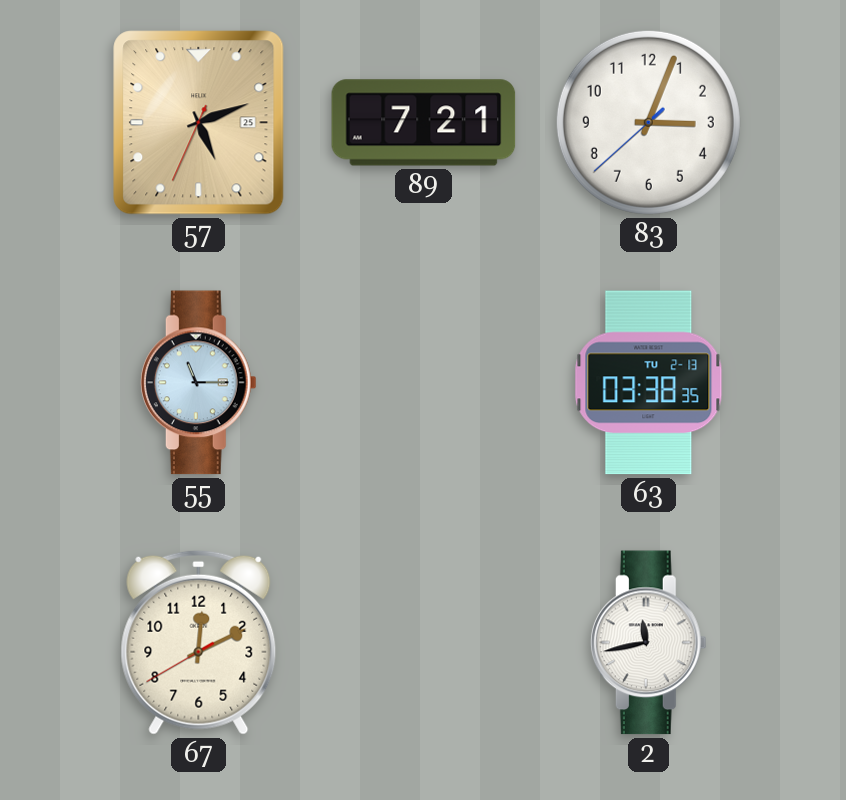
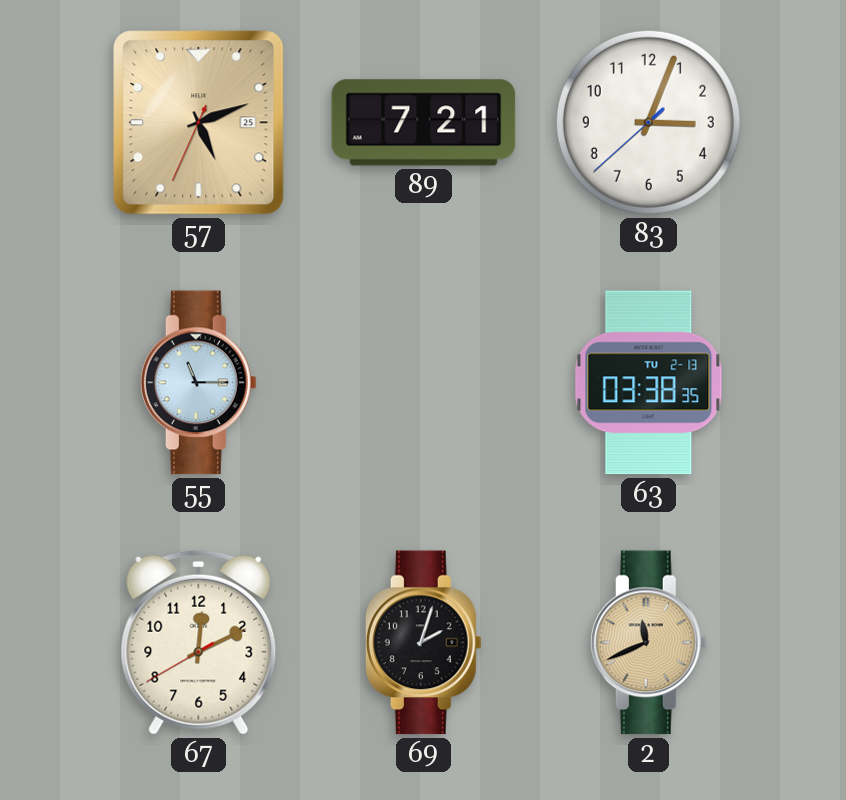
69: none -> 2:03
2: 11:43 -> 11:41
2 dial: white -> champagne
